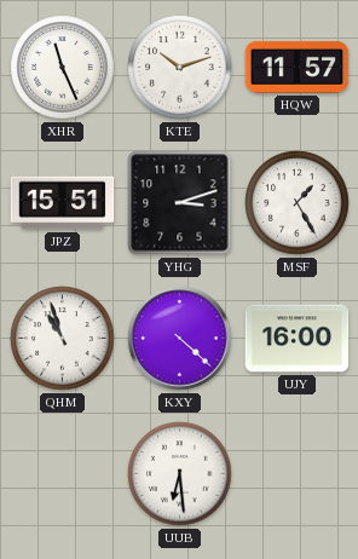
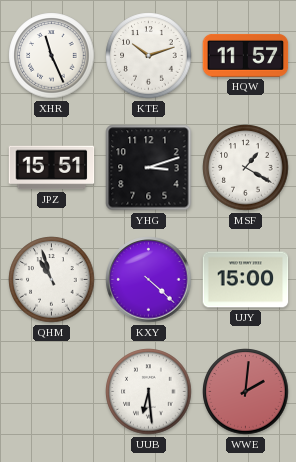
MSF: 1:25 -> 1:20
UJY: 16:00 -> 15:00
WWE: none -> 2:01
